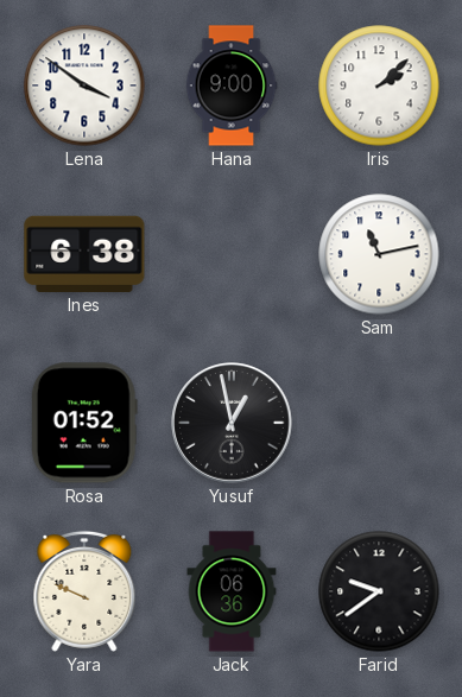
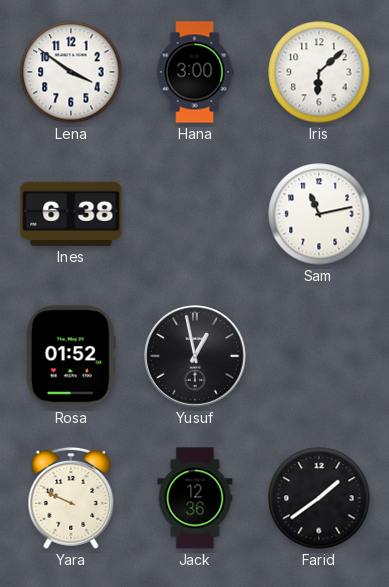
Hana: 9:00 -> 3:00
Iris: 2:08 -> 6:08
Jack: 06:36 -> 12:36
Farid: 9:39 -> 1:39
